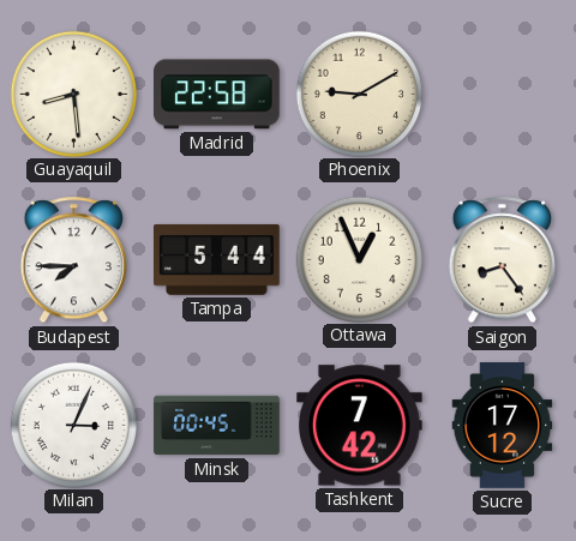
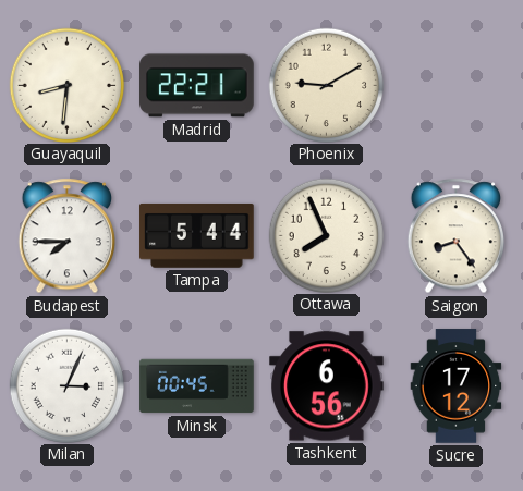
Guayaquil: 8:29 -> 8:31
Madrid: 22:58 -> 22:21
Ottawa: 12:56 -> 7:56
Tashkent: 7:42 -> 6:56
